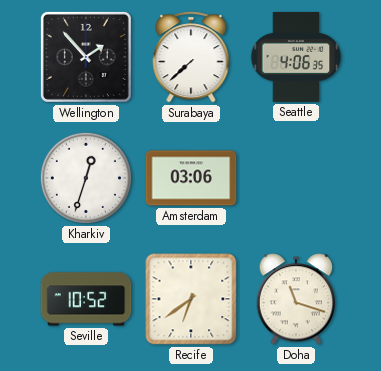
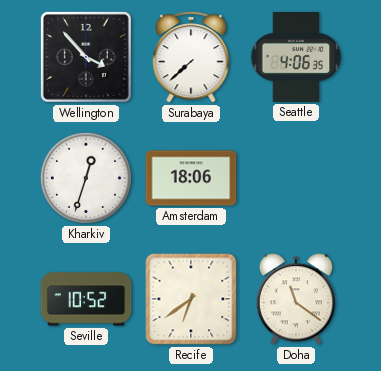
Wellington: 1:53 -> 3:53
Amsterdam: 03:06 -> 18:06
Doha: 11:18 -> 11:21
